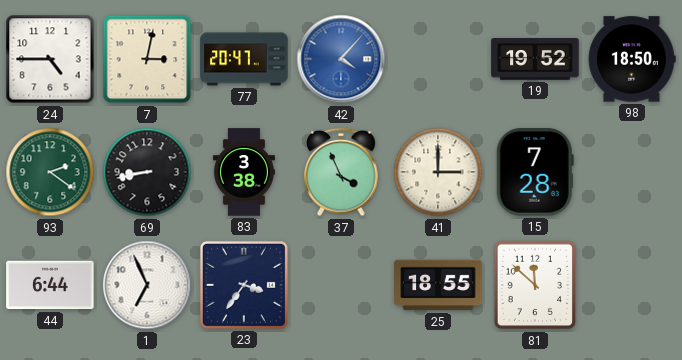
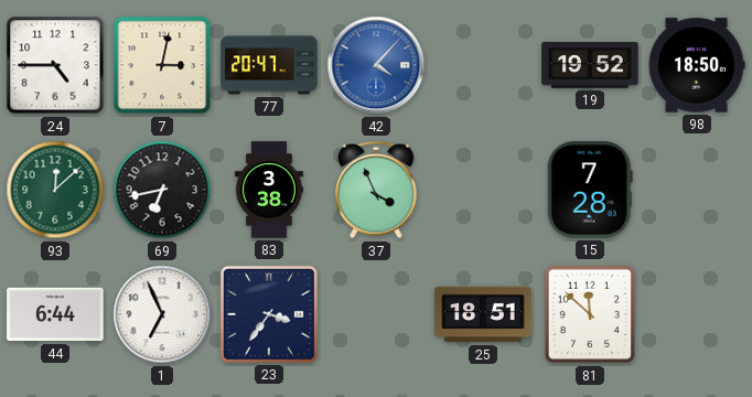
93: 2:21 -> 12:08
69: 8:43 -> 6:43
41: 3:00 -> none
25: 18:55 -> 18:51
